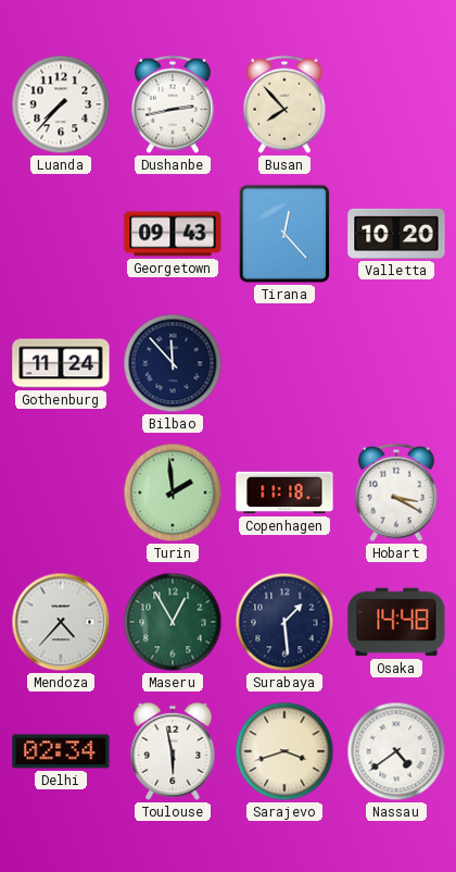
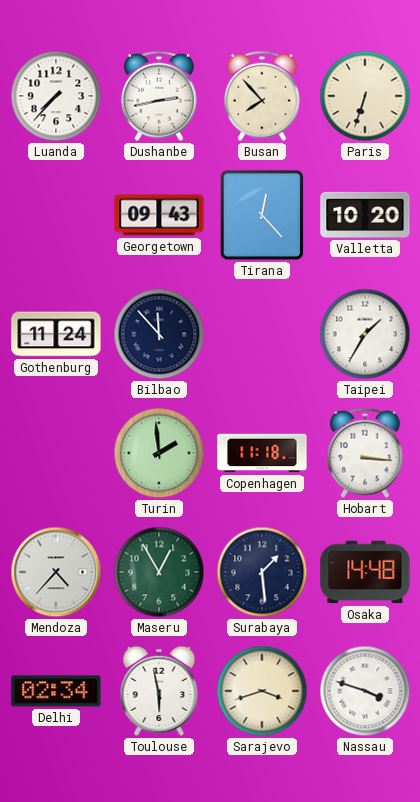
Paris: none -> 6:33
Taipei: none -> 1:35
Hobart: 3:20 -> 3:16
Nassau: 4:39 -> 3:48
